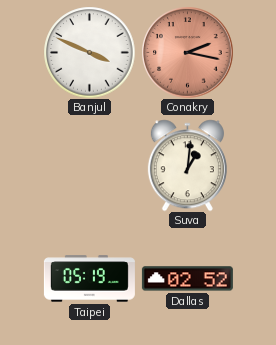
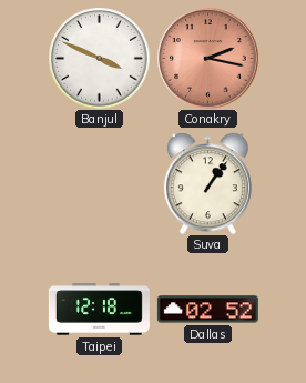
Suva: 1:01 -> 1:06
Taipei: 05:19 -> 12:18
